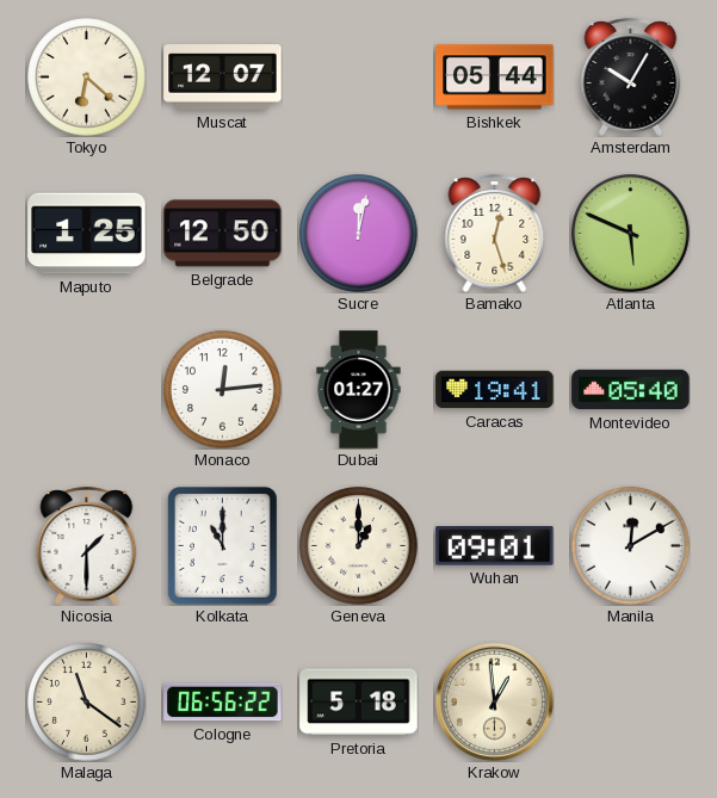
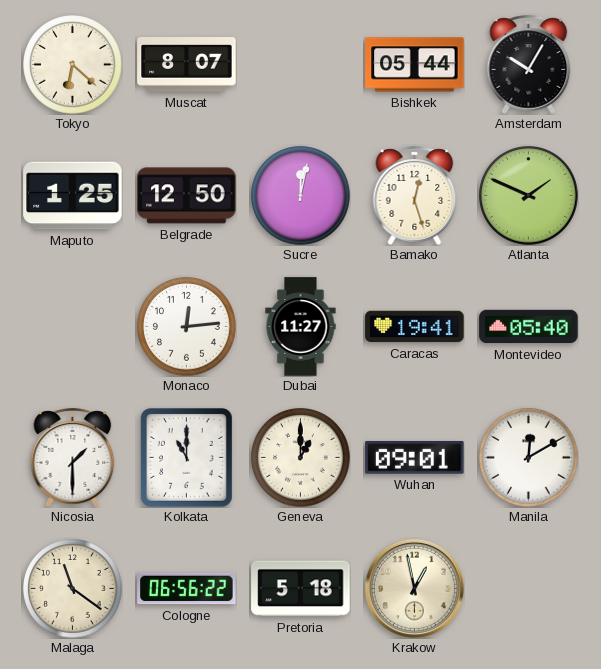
Muscat: 12:07 -> 8:07
Atlanta: 5:49 -> 1:49
Dubai: 01:27 -> 11:27
Krakow: 12:59 -> 12:58
